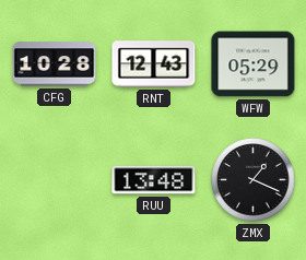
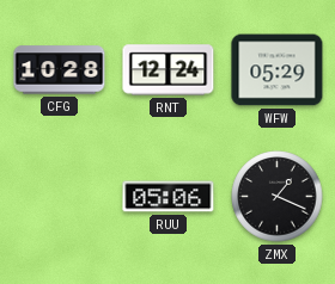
RNT: 12:43 -> 12:24
RUU: 13:48 -> 05:06
